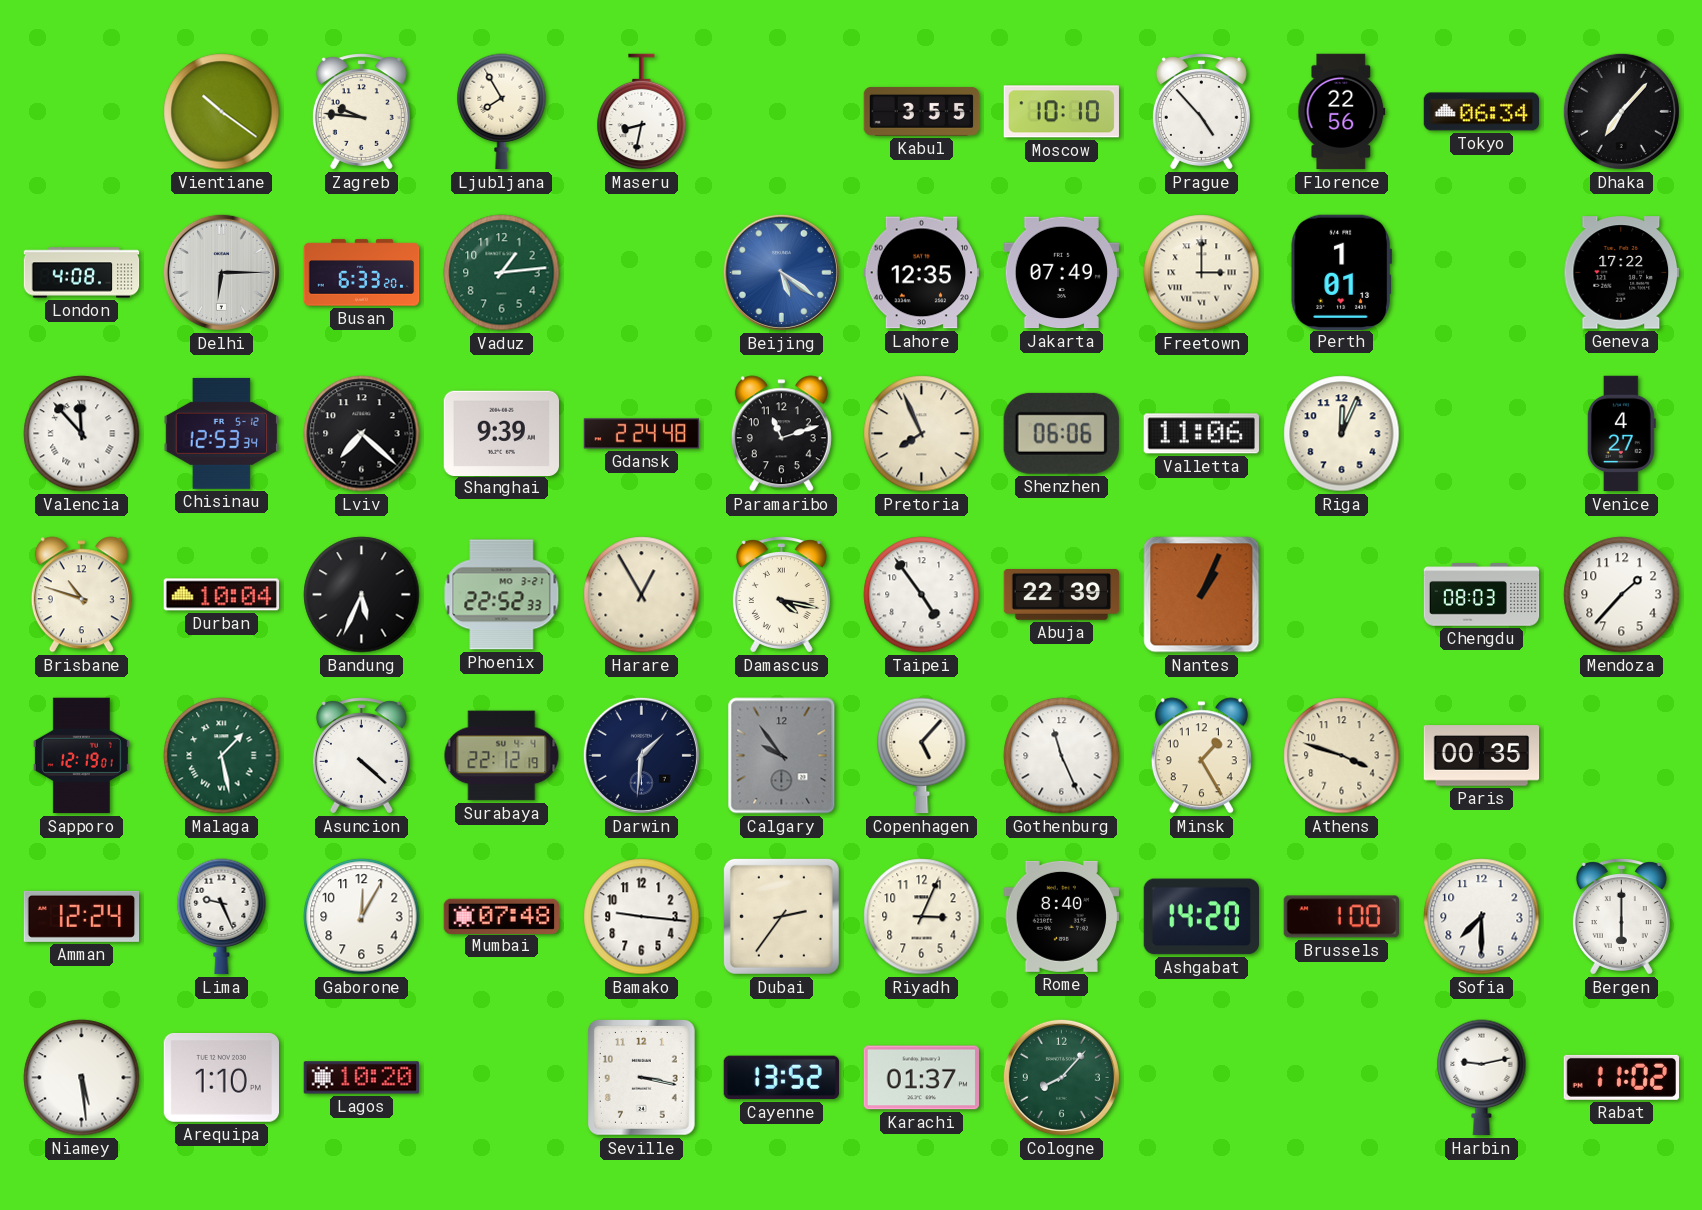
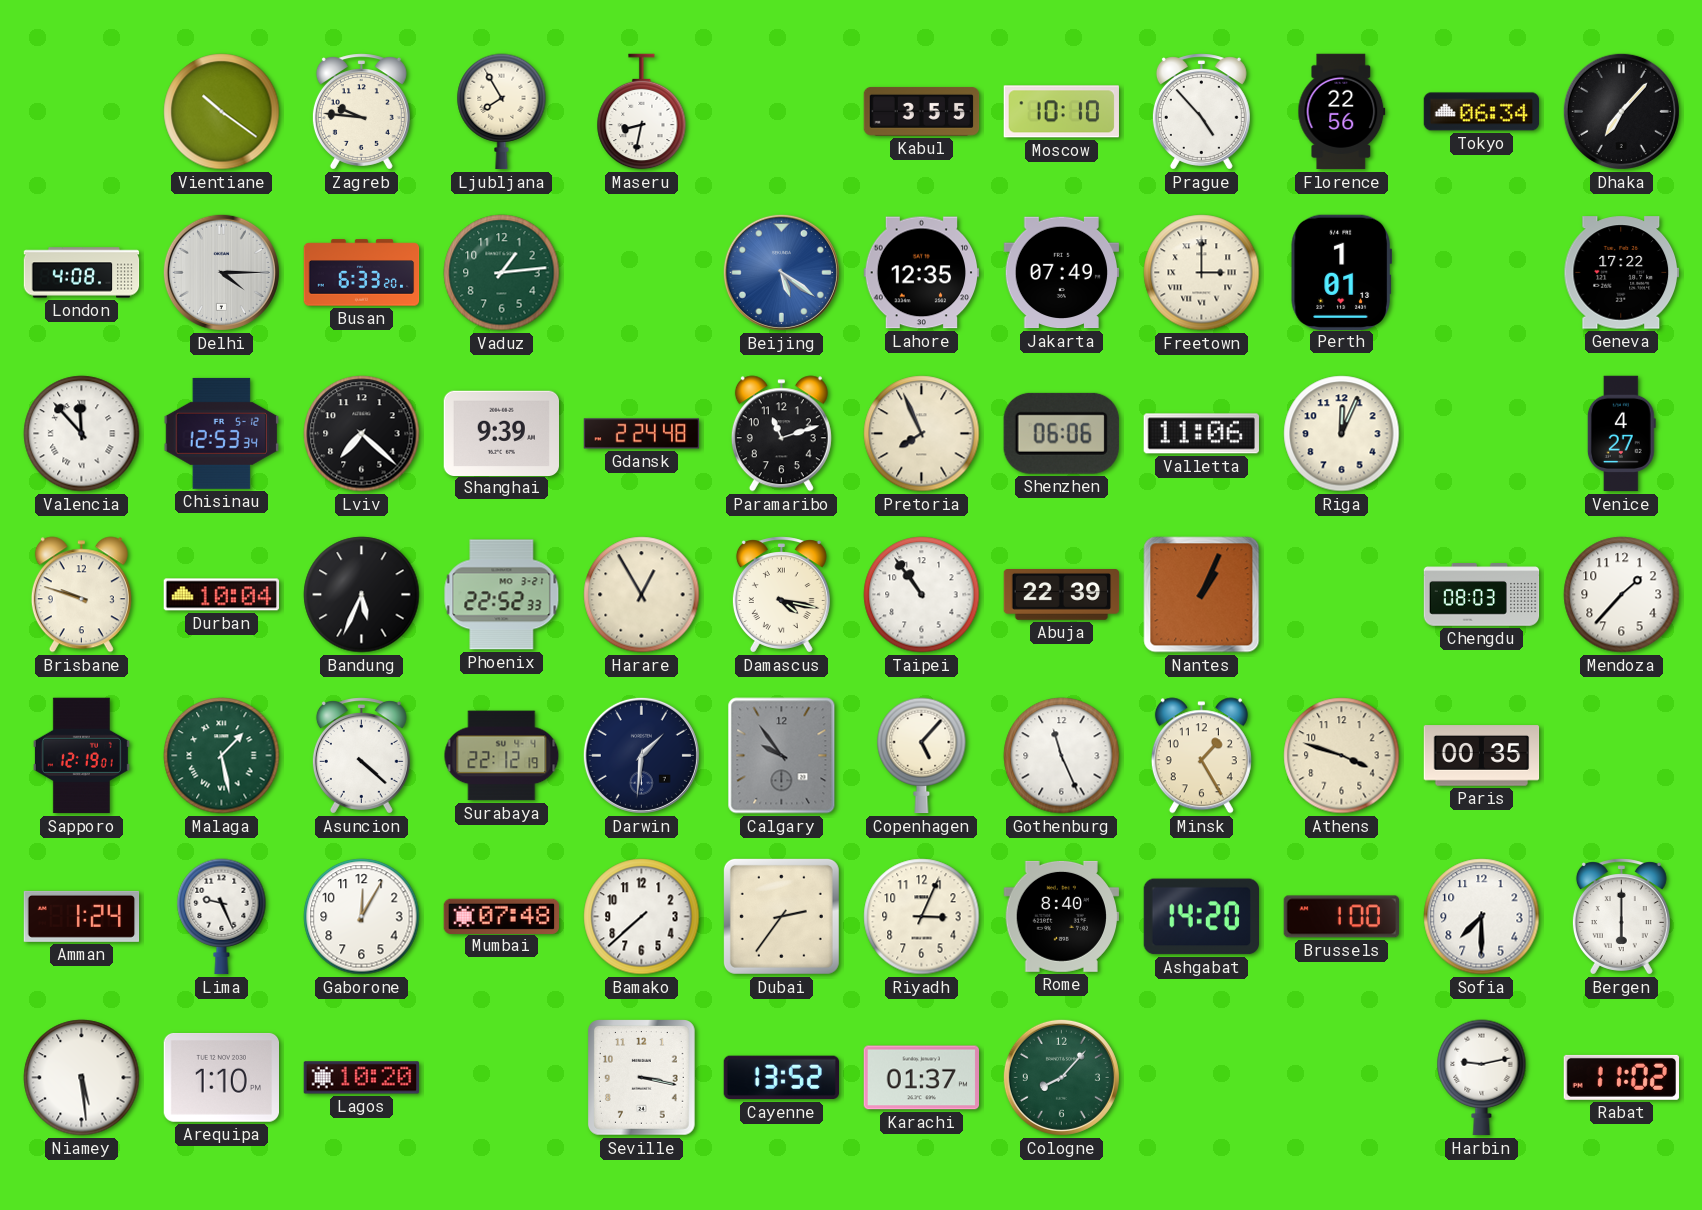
Delhi: 6:15 -> 4:15
Brisbane: 10:48 -> 9:48
Taipei: 4:54 -> 10:54
Amman: 12:24 -> 1:24
Bamako: 9:16 -> 7:38
